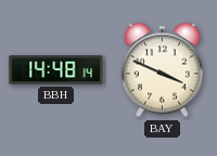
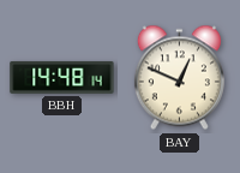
BAY: 3:49 -> 12:49
